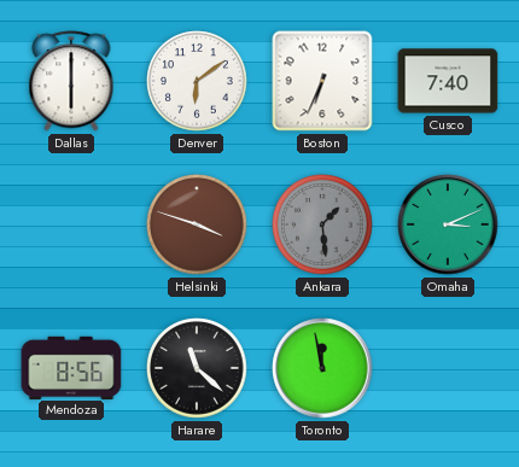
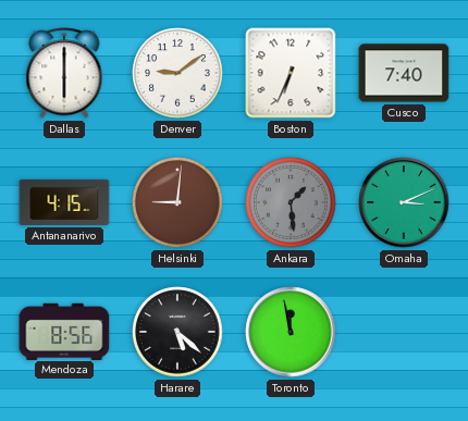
Denver: 6:09 -> 9:09
Antananarivo: none -> 4:15
Helsinki: 3:48 -> 9:01
Harare: 11:22 -> 5:22
